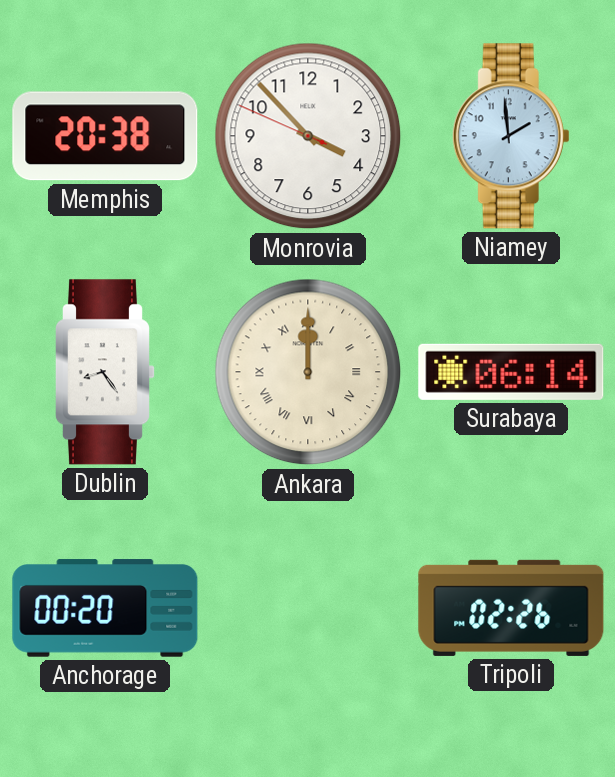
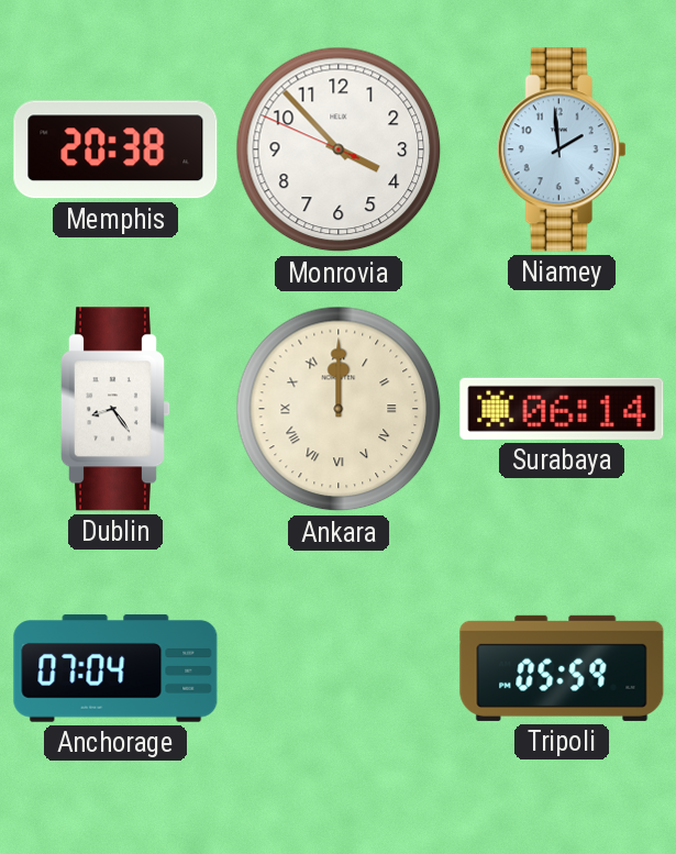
Anchorage: 00:20 -> 07:04
Tripoli: 02:26 -> 05:59
